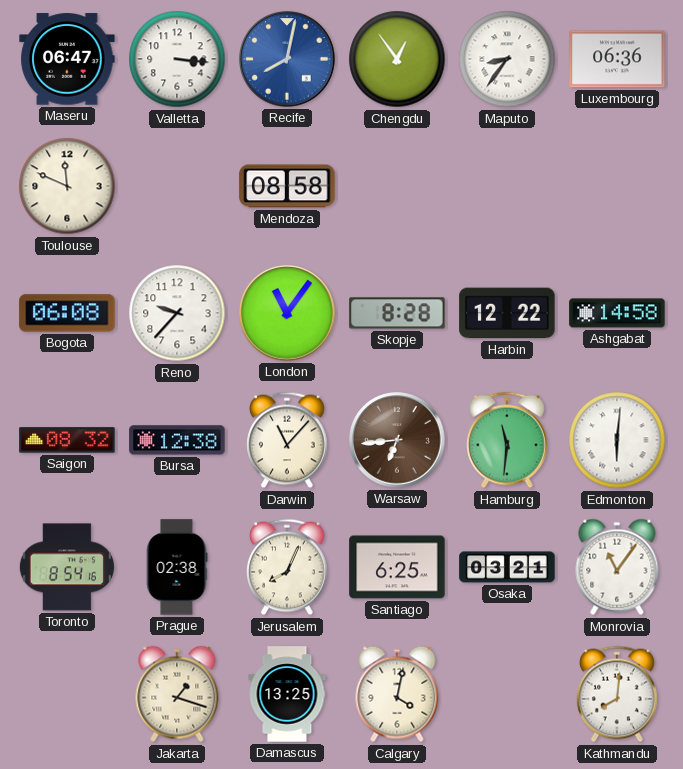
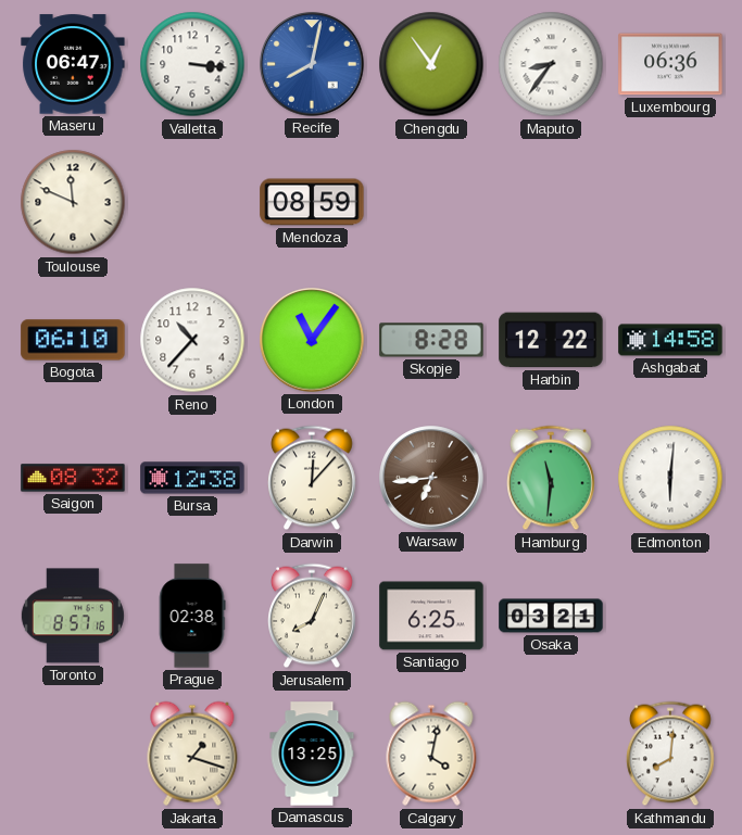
Mendoza: 08:58 -> 08:59
Bogota: 06:08 -> 06:10
Reno: 9:37 -> 10:37
Darwin: 11:07 -> 12:07
Toronto: 8:54 -> 8:57
Monrovia: 11:06 -> none
